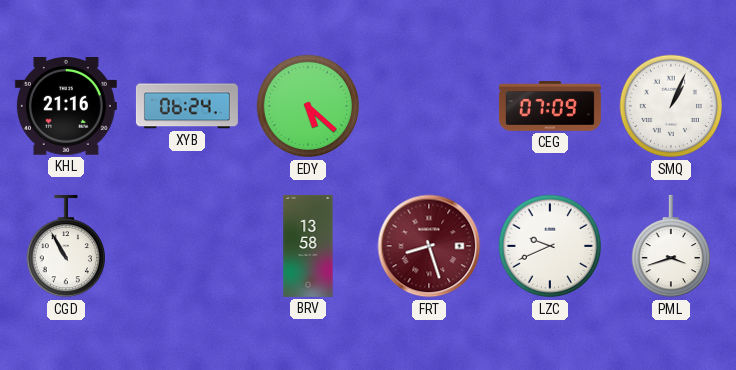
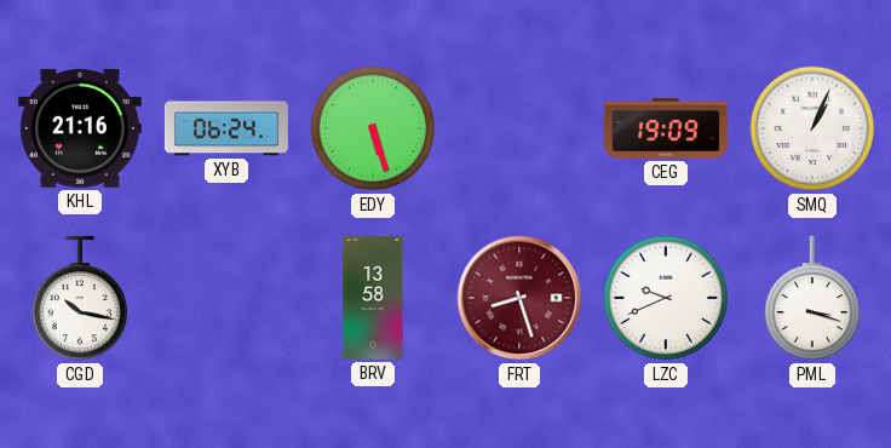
EDY: 5:22 -> 5:27
CEG: 07:09 -> 19:09
CGD: 10:55 -> 10:17
PML: 3:42 -> 3:18
